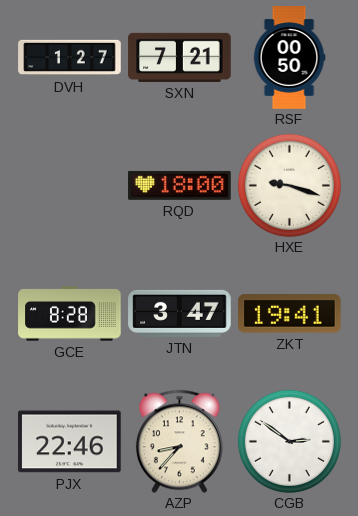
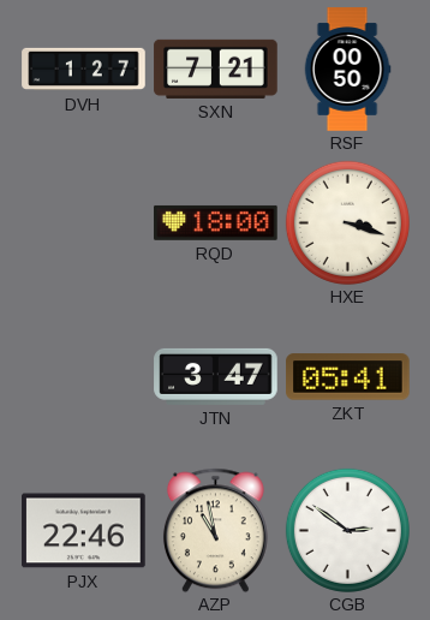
HXE: 9:18 -> 3:18
GCE: 8:28 -> none
ZKT: 19:41 -> 05:41
AZP: 8:37 -> 10:58
